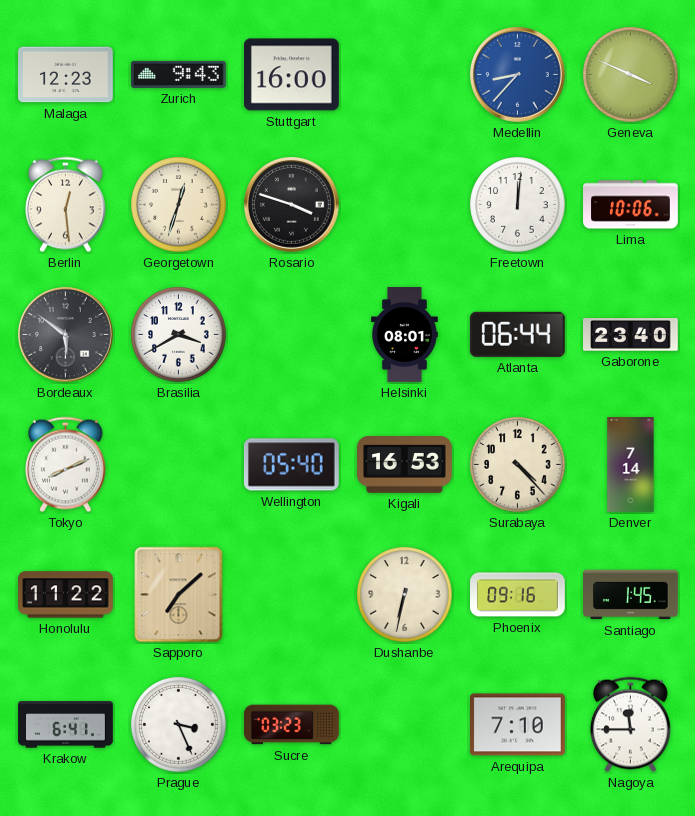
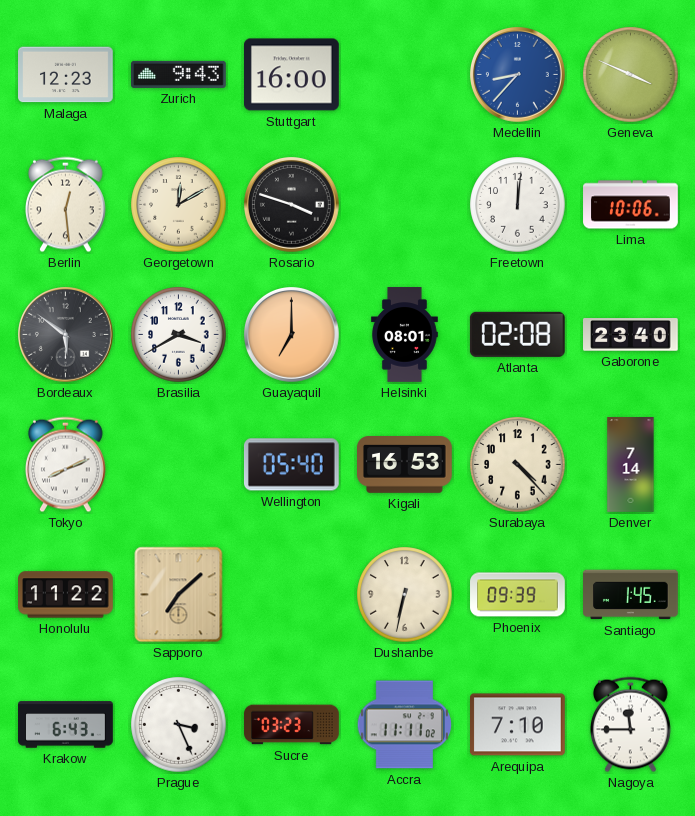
Georgetown: 12:33 -> 12:10
Guayaquil: none -> 7:00
Atlanta: 06:44 -> 02:08
Phoenix: 09:16 -> 09:39
Krakow: 6:41 -> 6:43
Accra: none -> 11:11
